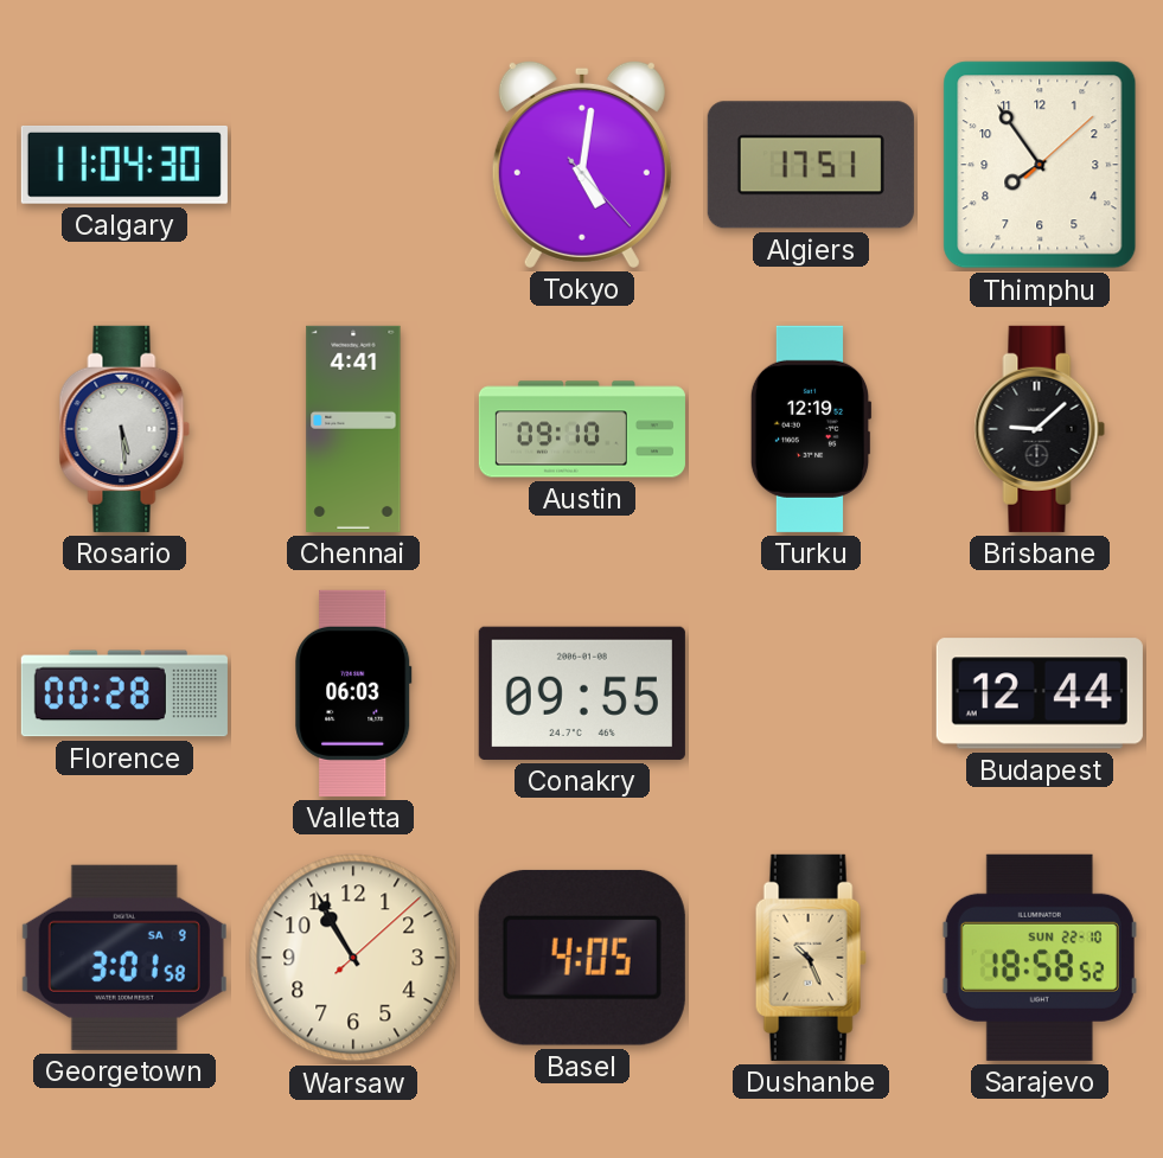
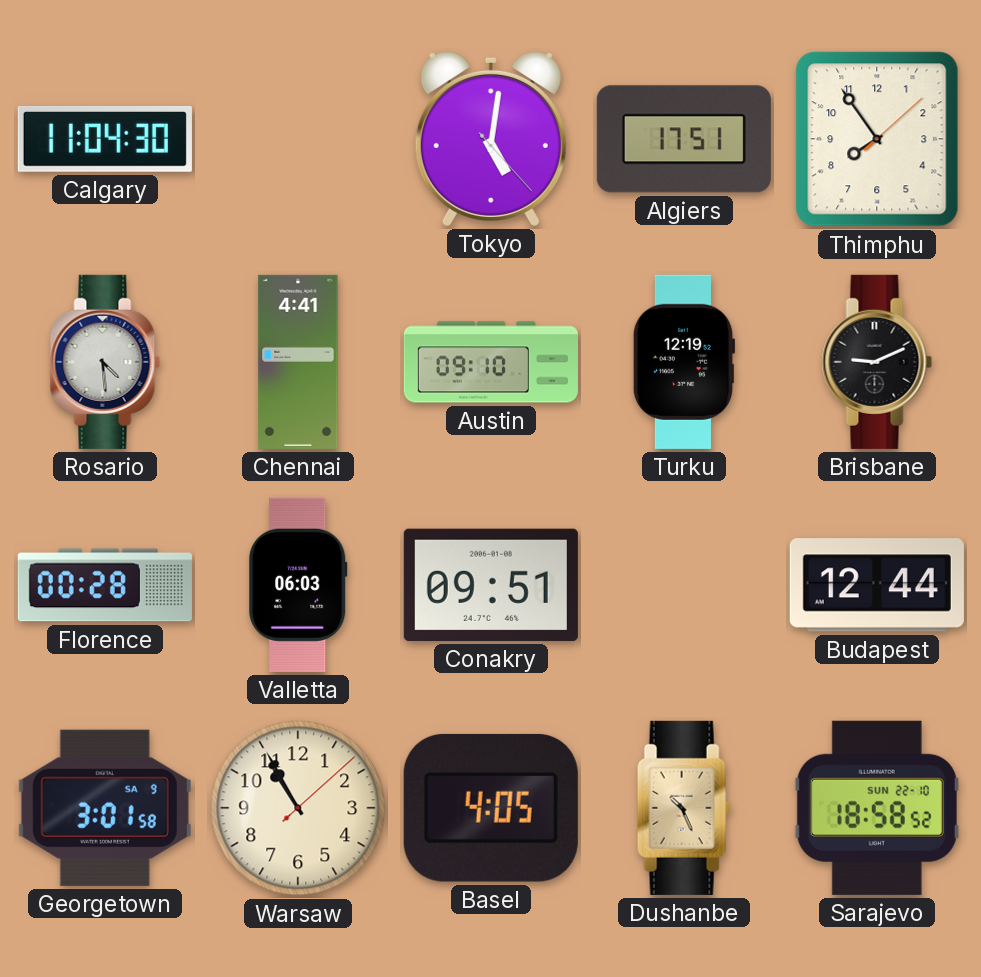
Rosario: 5:29 -> 4:29
Brisbane: 9:08 -> 9:11
Conakry: 09:55 -> 09:51
